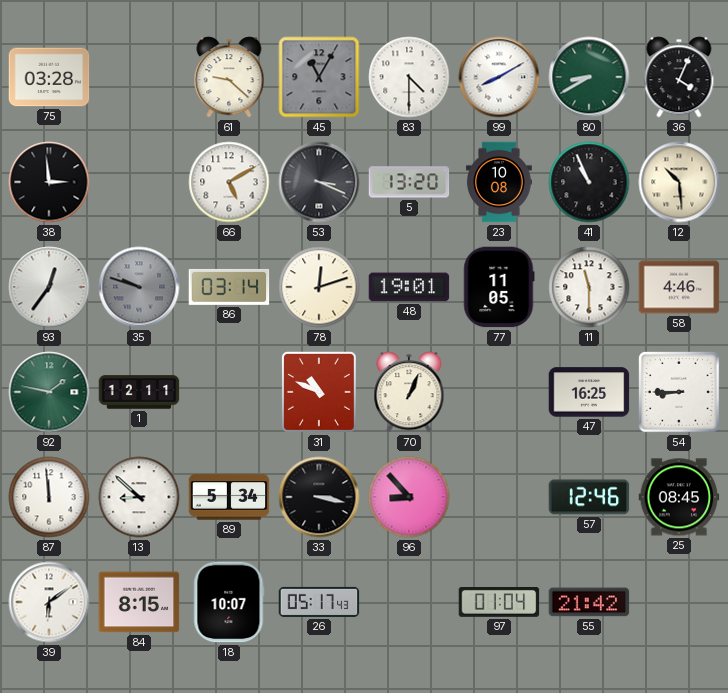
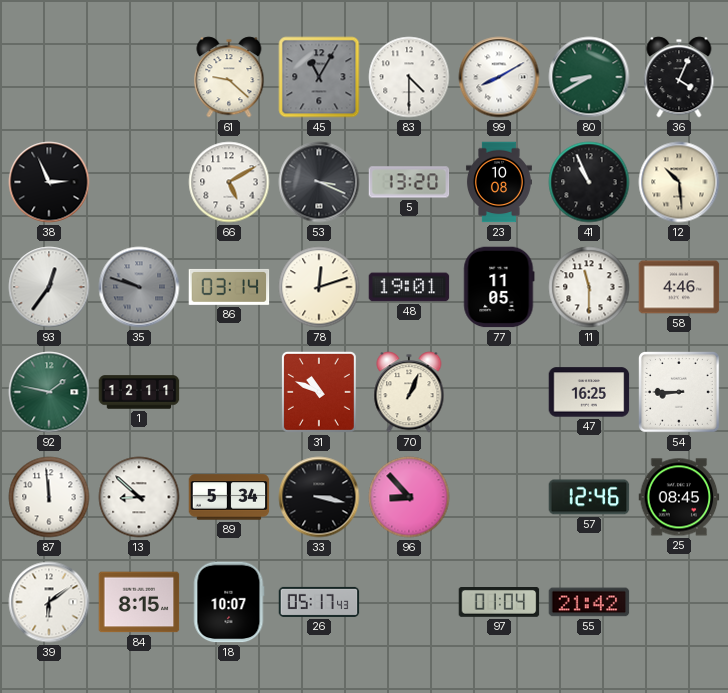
75: 03:28 -> none
38: 2:59 -> 2:56
